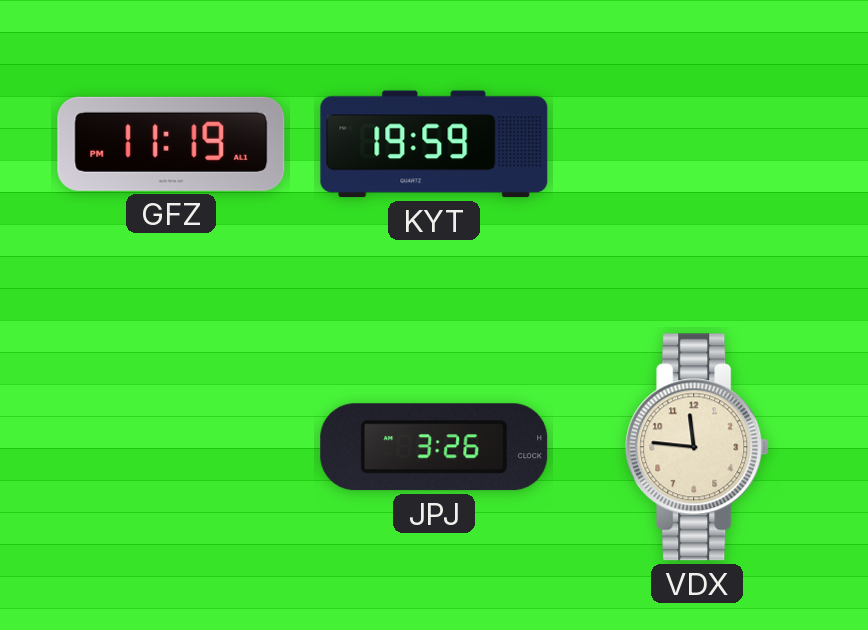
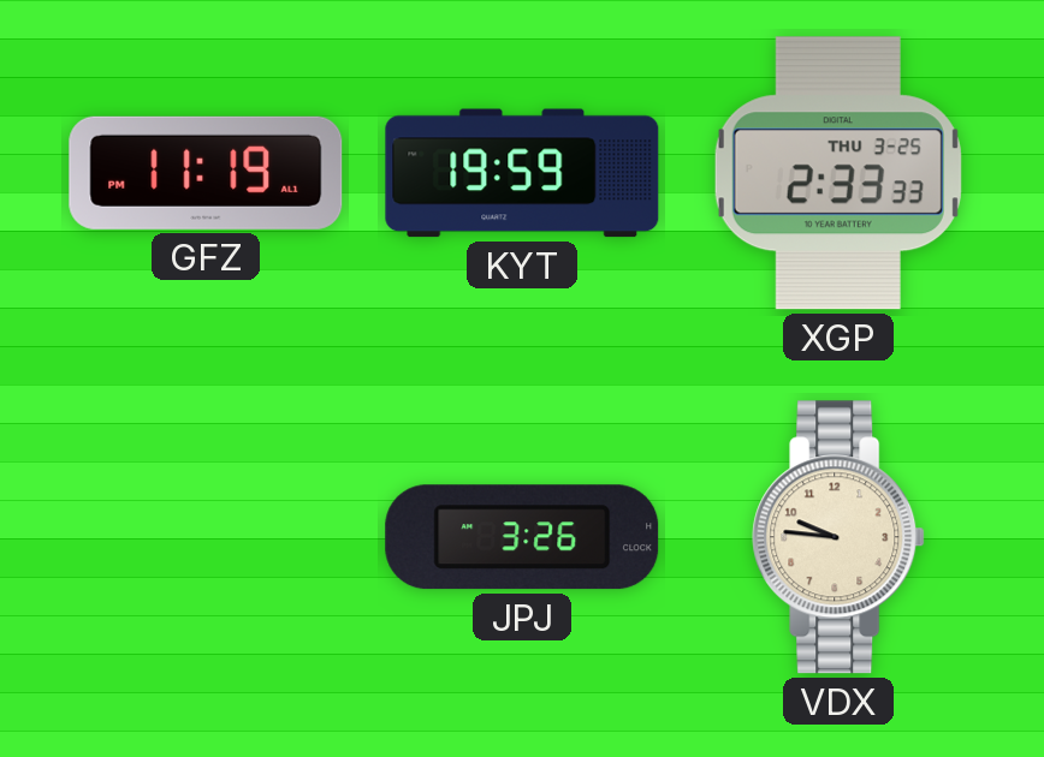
XGP: none -> 2:33
VDX: 11:46 -> 9:46
